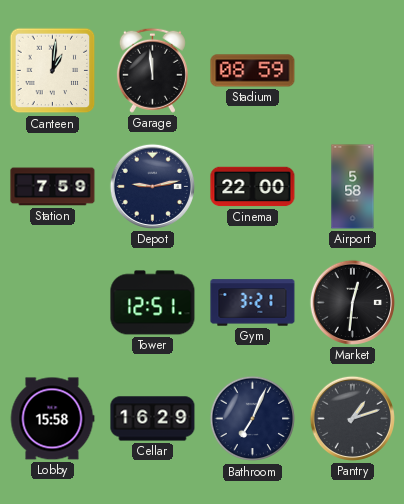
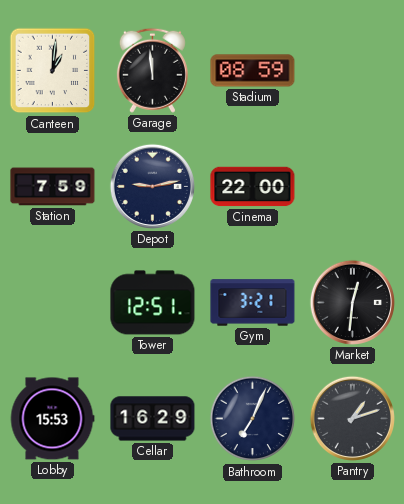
Airport: 5:58 -> none
Lobby: 15:58 -> 15:53
